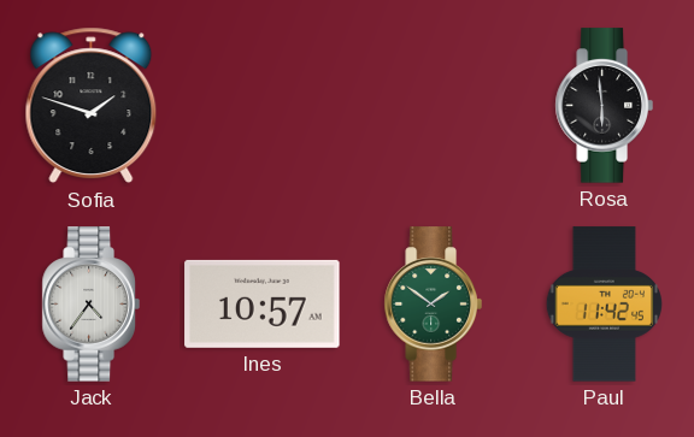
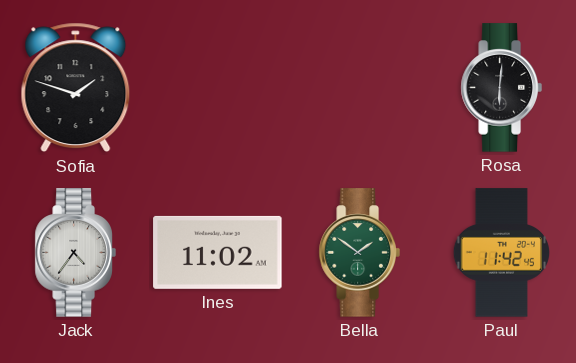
Rosa: 5:59 -> 6:01
Ines: 10:57 -> 11:02
